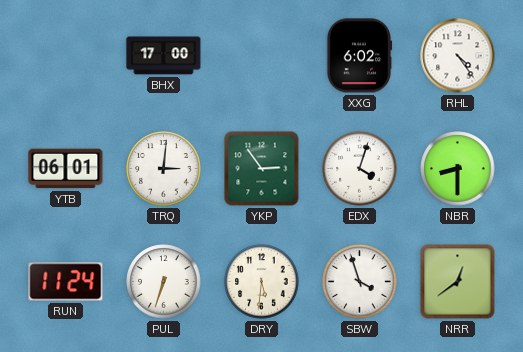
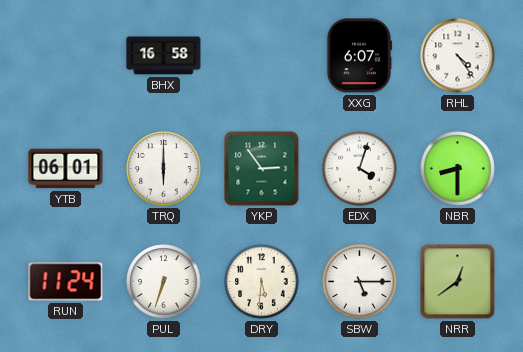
BHX: 17:00 -> 16:58
XXG: 6:02 -> 6:07
TRQ: 3:01 -> 6:00
SBW: 3:57 -> 5:15
